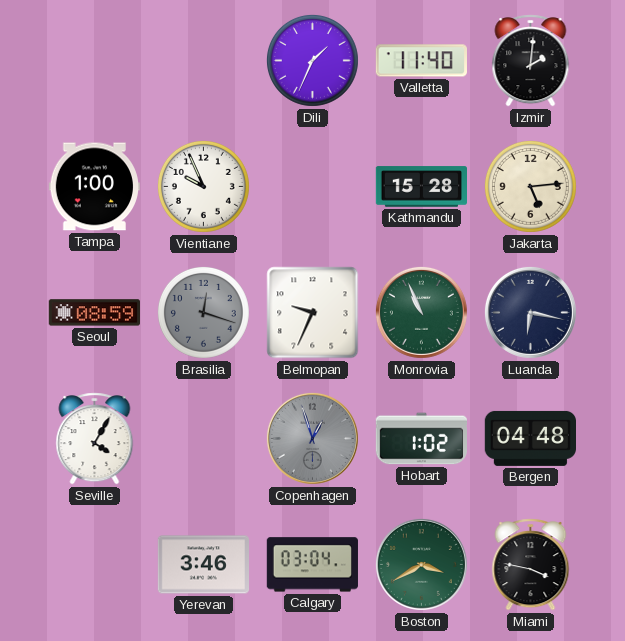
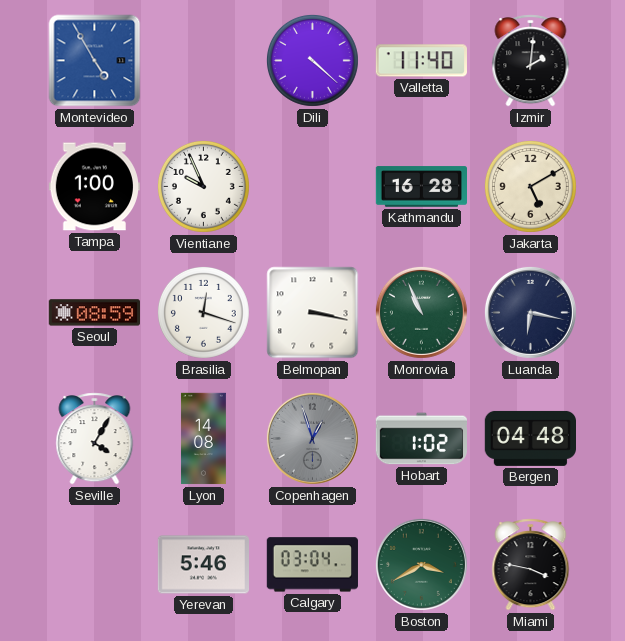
Montevideo: none -> 4:55
Dili: 1:34 -> 4:22
Kathmandu: 15:28 -> 16:28
Jakarta: 5:14 -> 5:10
Brasilia dial: grey -> white
Belmopan: 9:34 -> 3:17
Lyon: none -> 14:08
Yerevan: 3:46 -> 5:46
